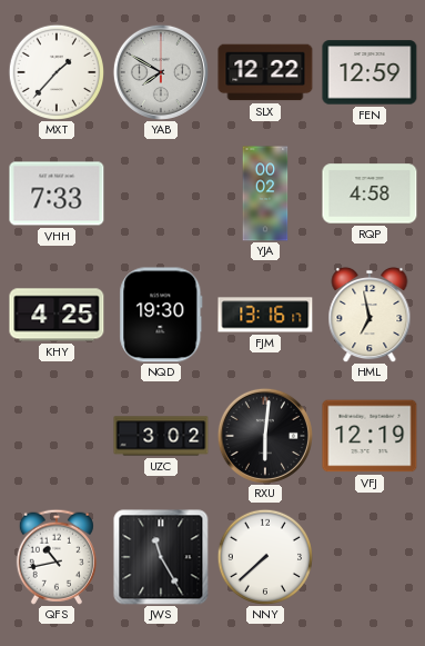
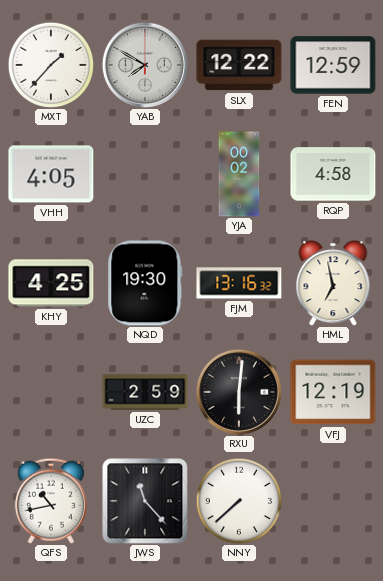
VHH: 7:33 -> 4:05
FJM: 13:16:17 -> 13:16:32
UZC: 3:02 -> 2:59
JWS: 11:25 -> 11:23
